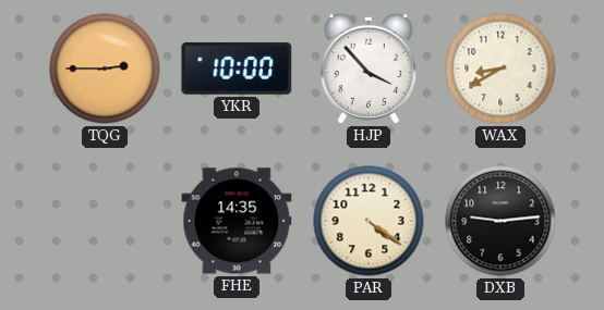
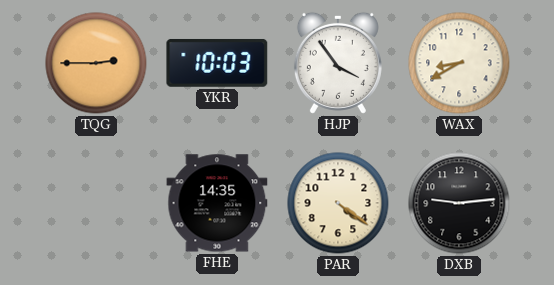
YKR: 10:00 -> 10:03
HJP: 3:53 -> 3:54
